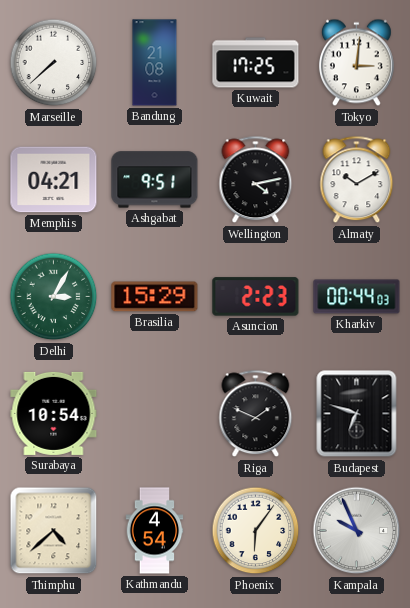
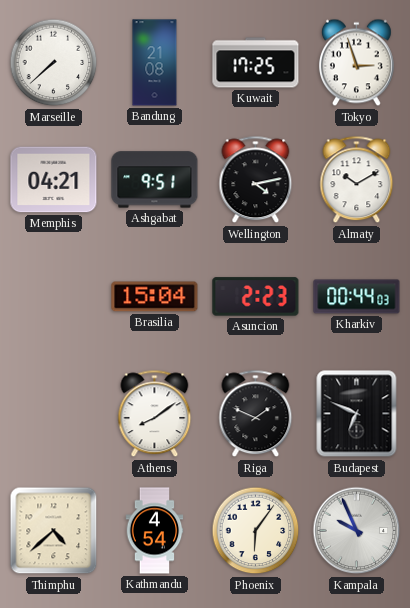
Tokyo: 3:01 -> 2:57
Delhi: 3:05 -> none
Brasilia: 15:29 -> 15:04
Surabaya: 10:54 -> none
Athens: none -> 8:09
Budapest: 6:48 -> 6:49
